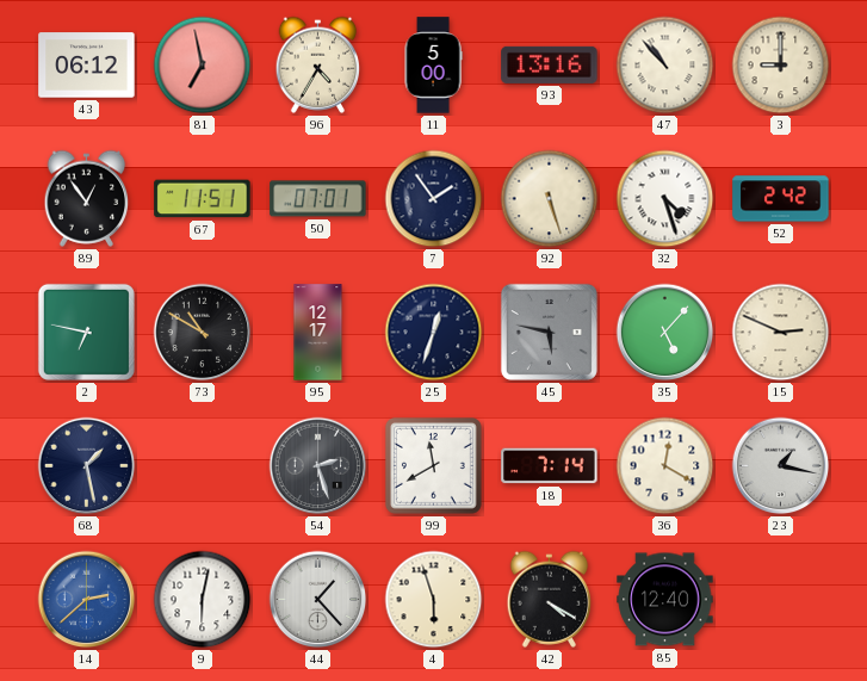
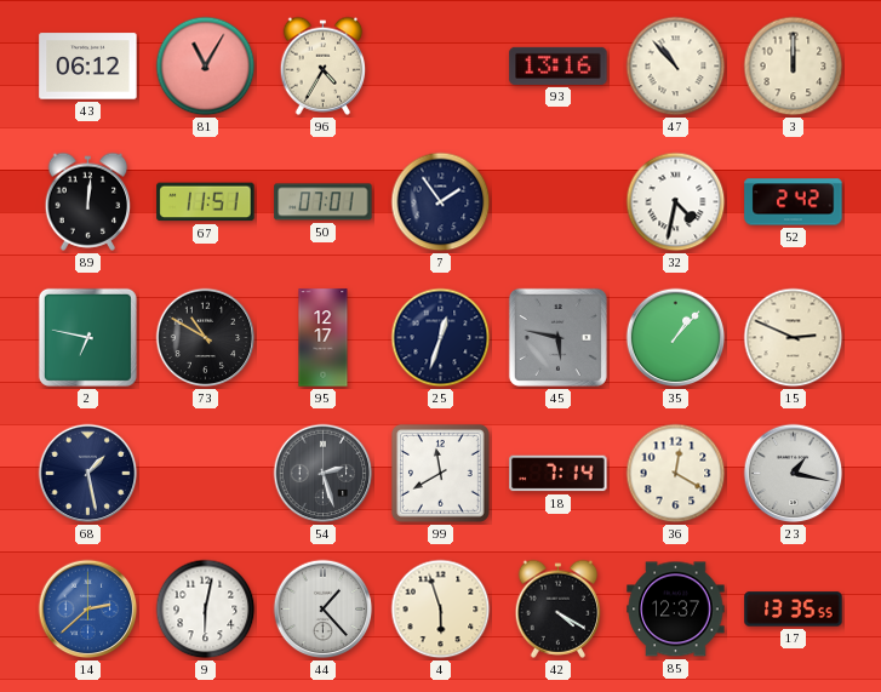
81: 6:58 -> 11:05
11: 5:00 -> none
3: 9:00 -> 12:00
89: 12:54 -> 12:01
92: 5:27 -> none
32: 4:27 -> 4:32
35: 5:07 -> 1:07
85: 12:40 -> 12:37
17: none -> 13:35
